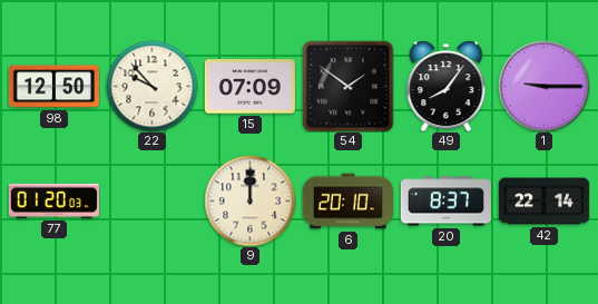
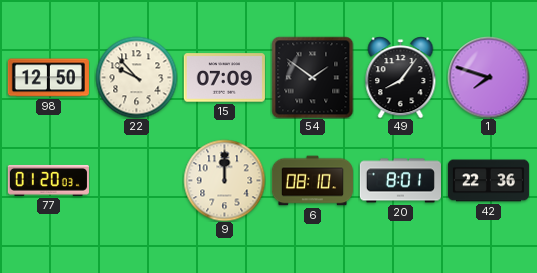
1: 9:15 -> 7:48
6: 20:10 -> 08:10
20: 8:37 -> 8:01
42: 22:14 -> 22:36
